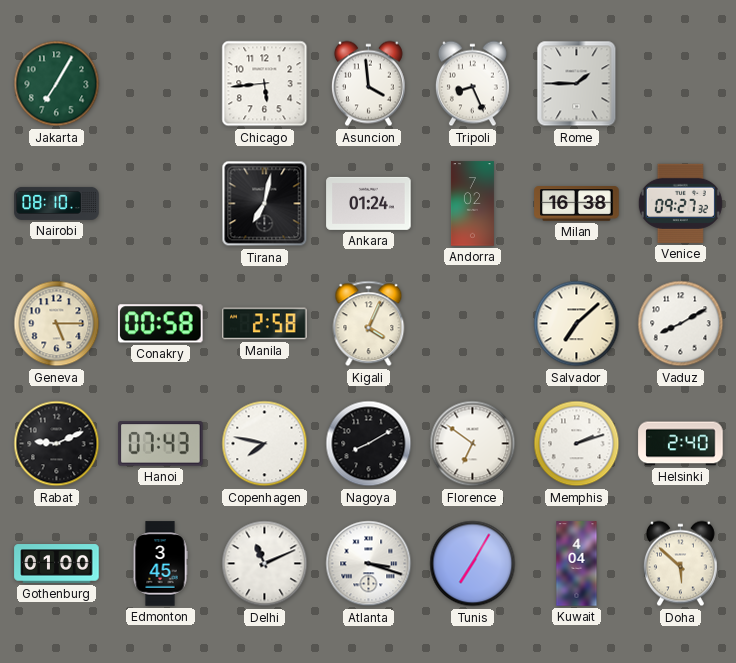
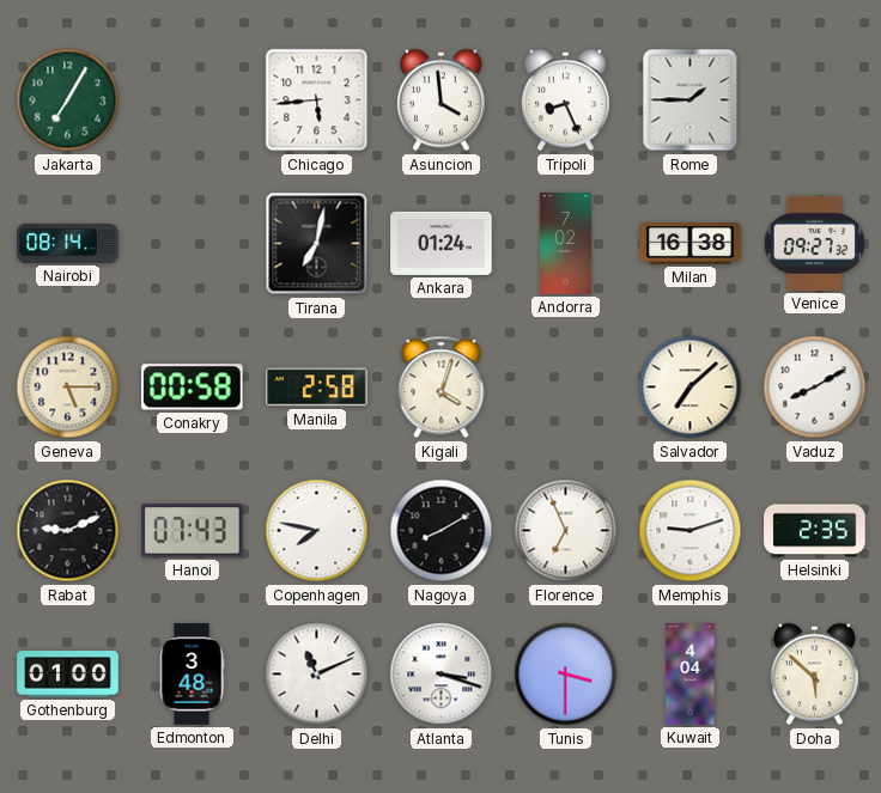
Nairobi: 08:10 -> 08:14
Kigali: 4:04 -> 4:03
Florence: 6:51 -> 6:56
Memphis: 2:12 -> 9:12
Helsinki: 2:40 -> 2:35
Edmonton: 3:45 -> 3:48
Tunis: 7:05 -> 3:30
